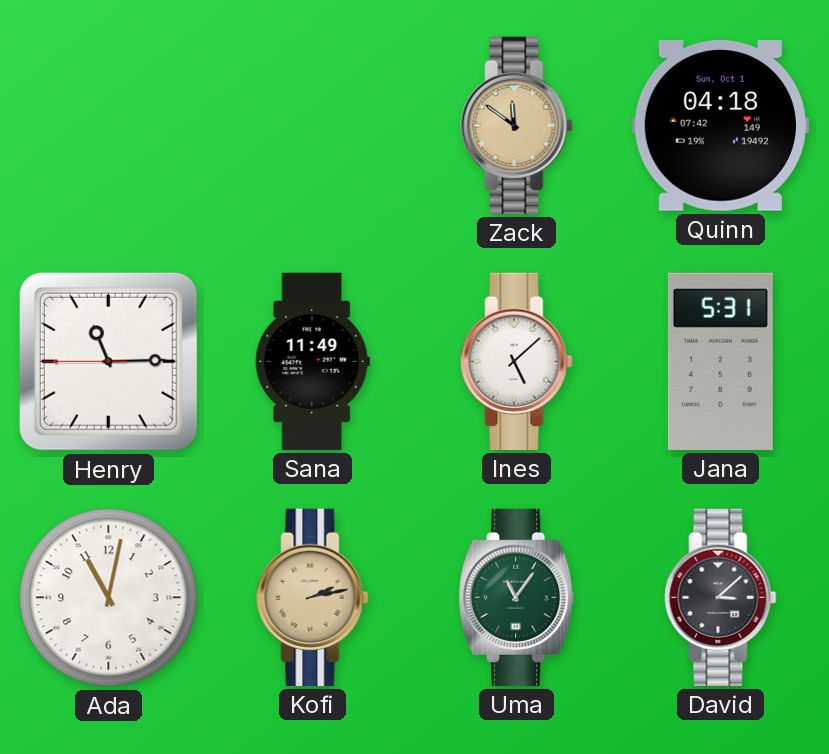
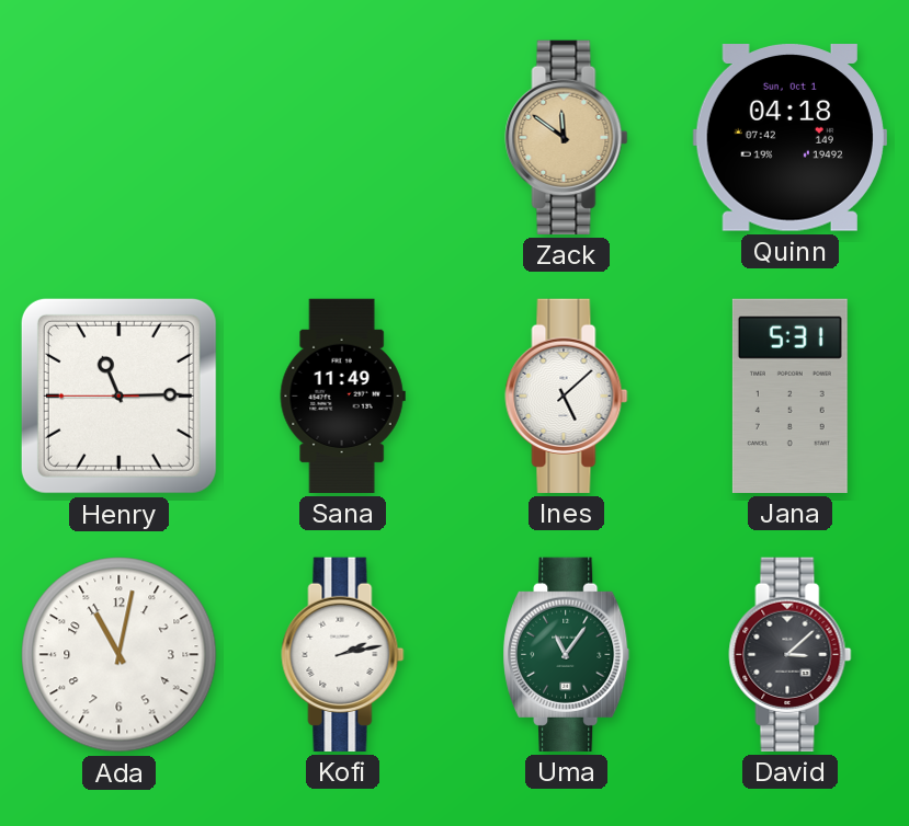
Kofi dial: champagne -> white
